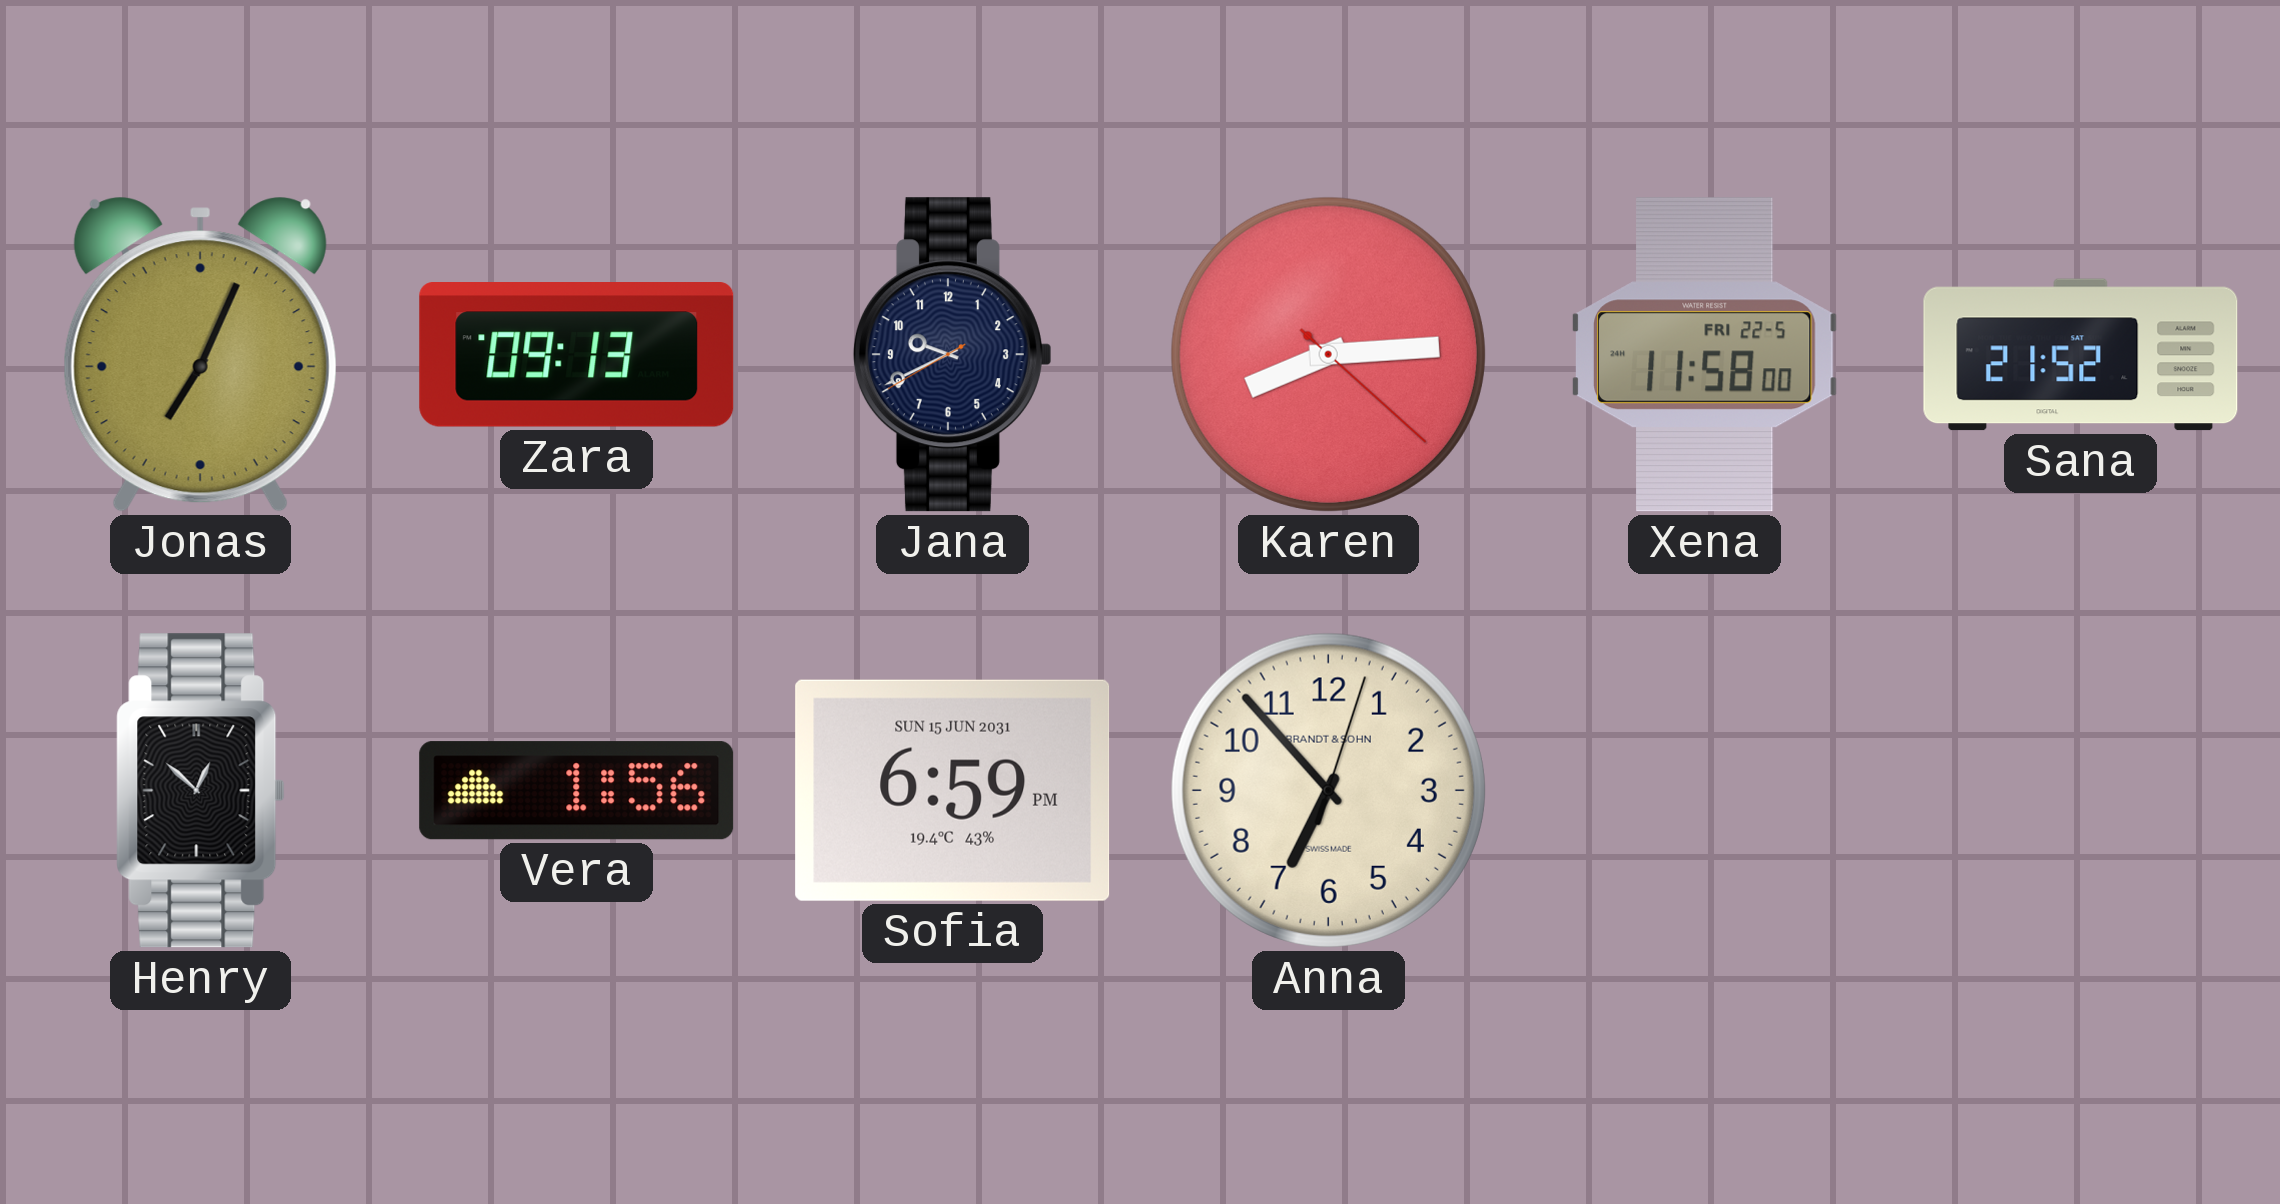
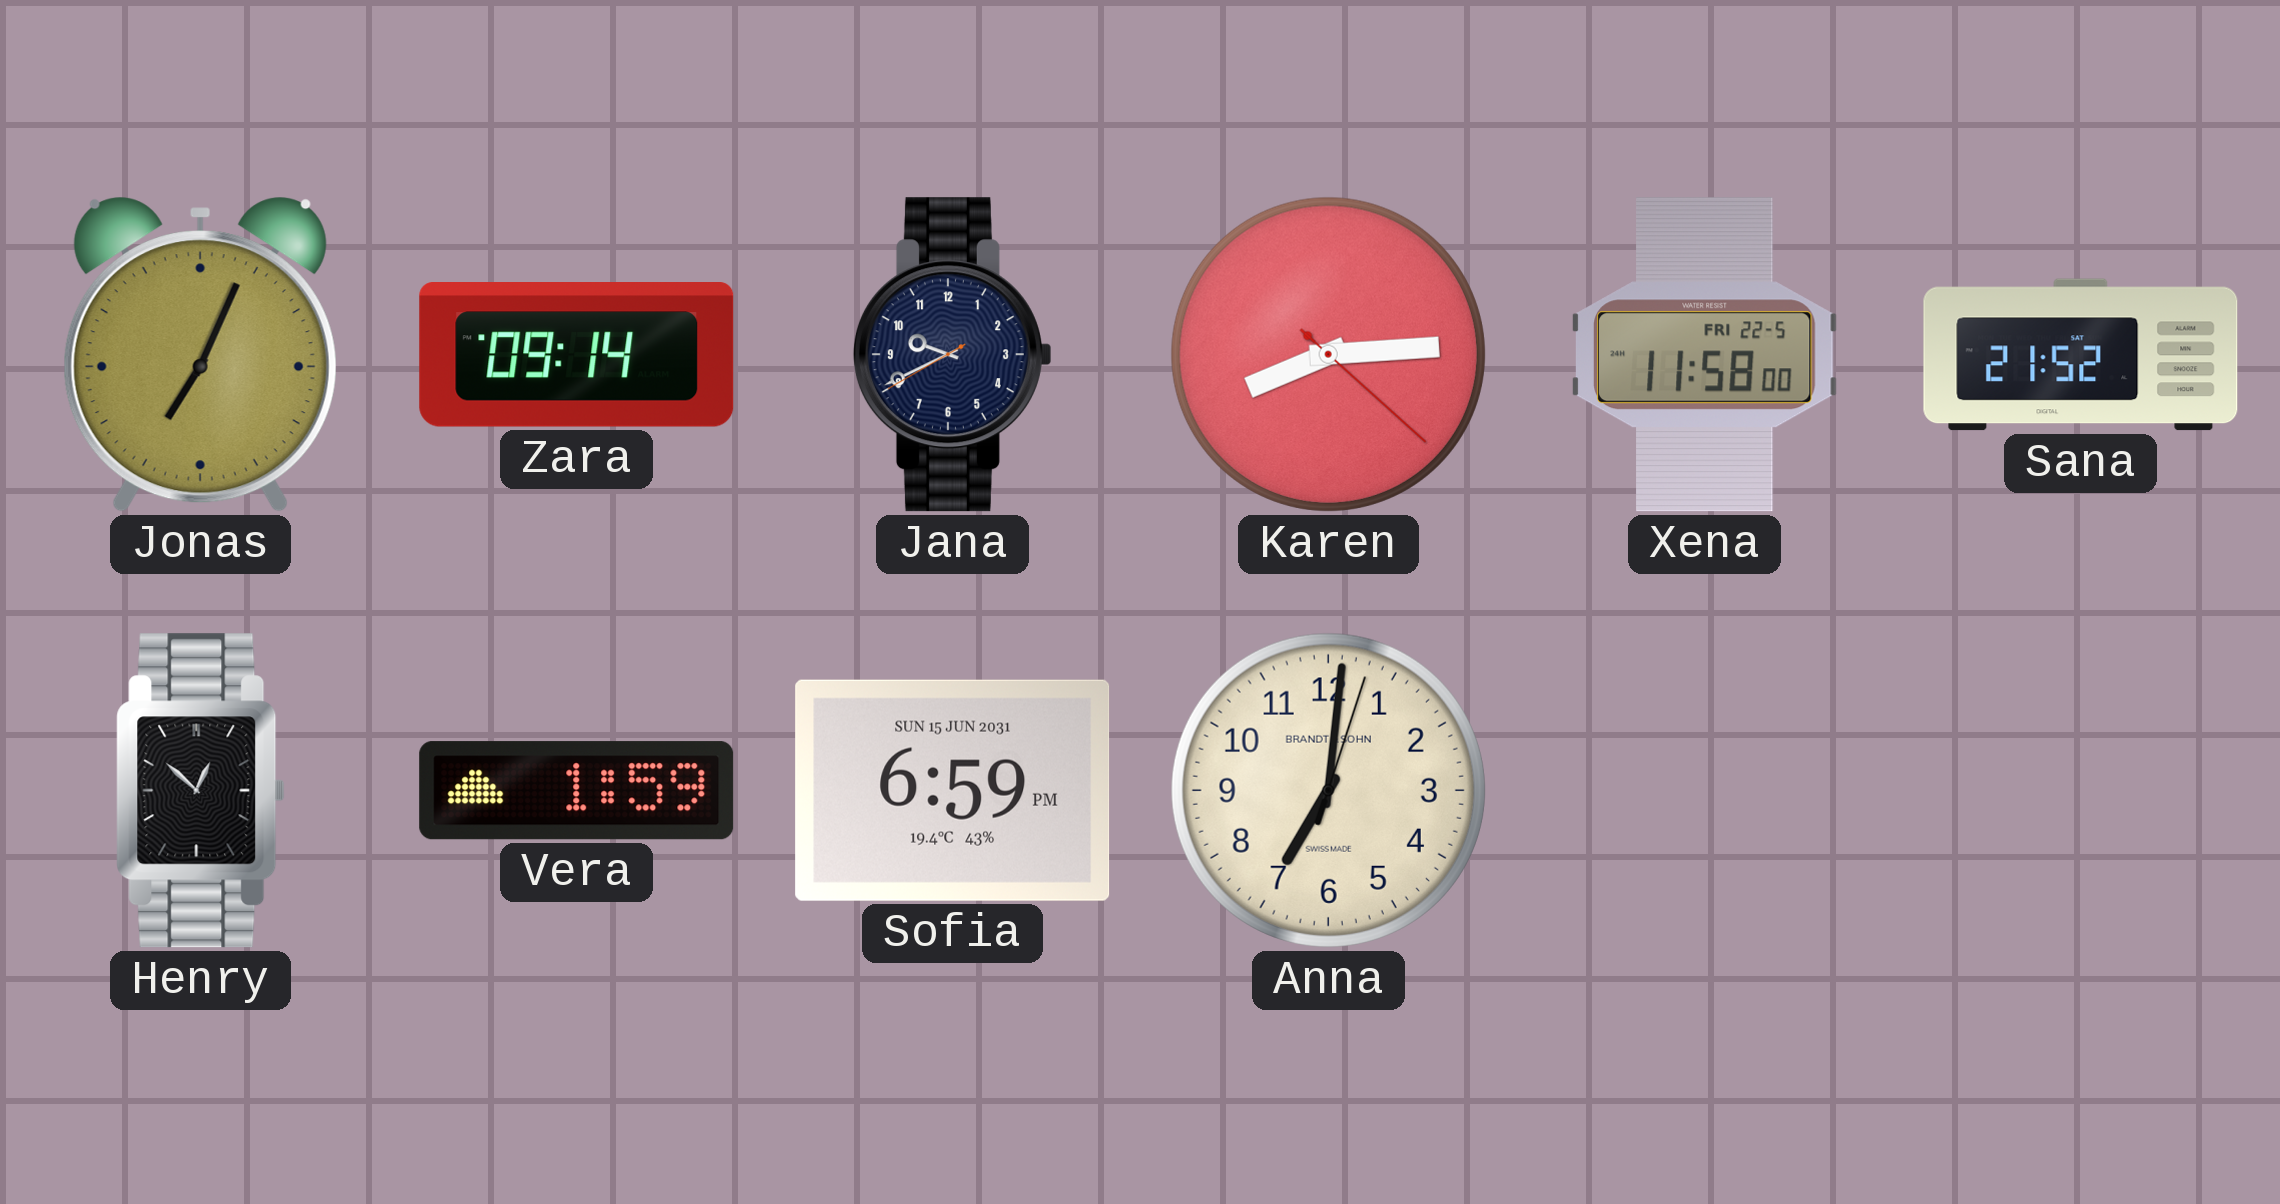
Zara: 09:13 -> 09:14
Vera: 1:56 -> 1:59
Anna: 6:53 -> 7:01
